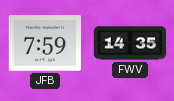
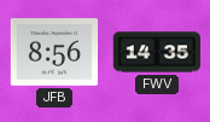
JFB: 7:59 -> 8:56
